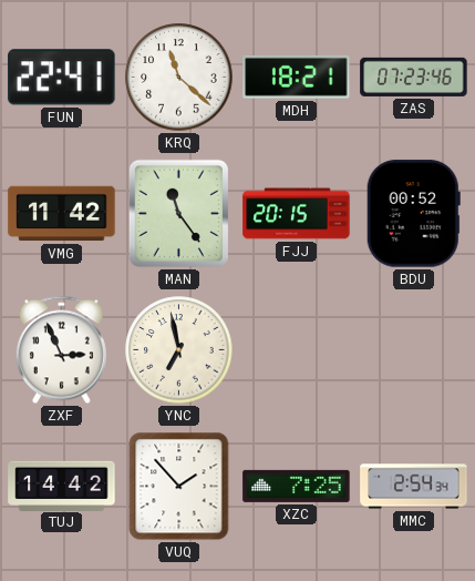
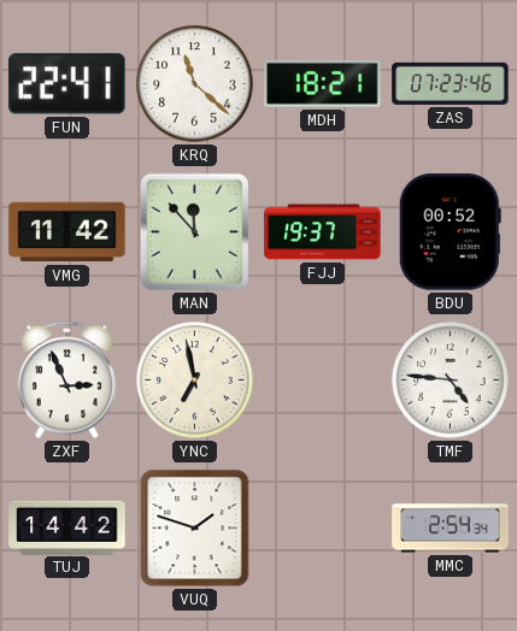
MAN: 11:24 -> 11:53
FJJ: 20:15 -> 19:37
TMF: none -> 4:46
VUQ: 1:53 -> 1:48
XZC: 7:25 -> none
